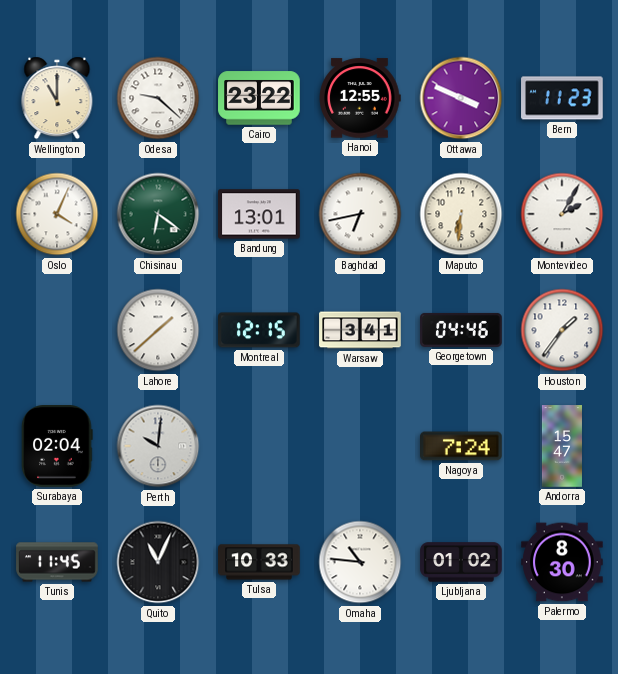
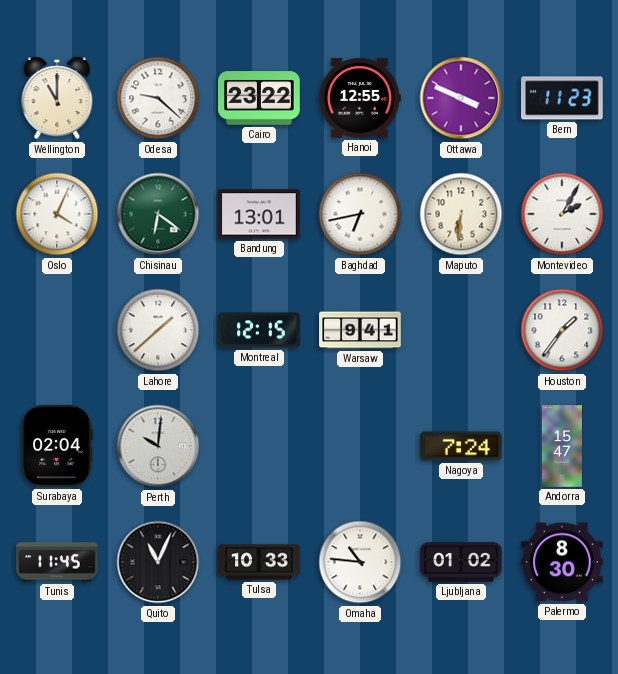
Warsaw: 3:41 -> 9:41
Georgetown: 04:46 -> none
